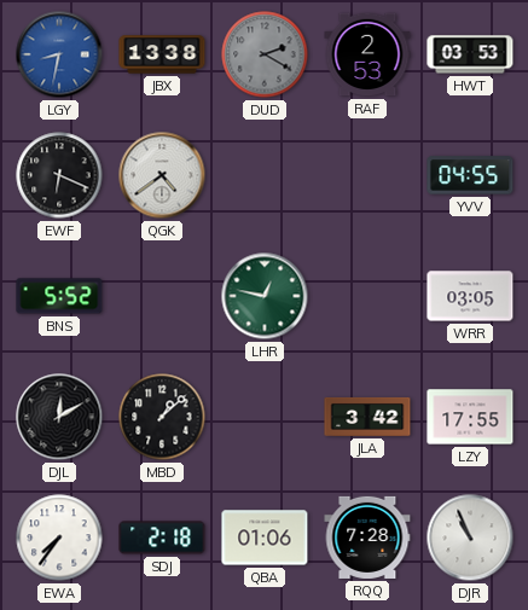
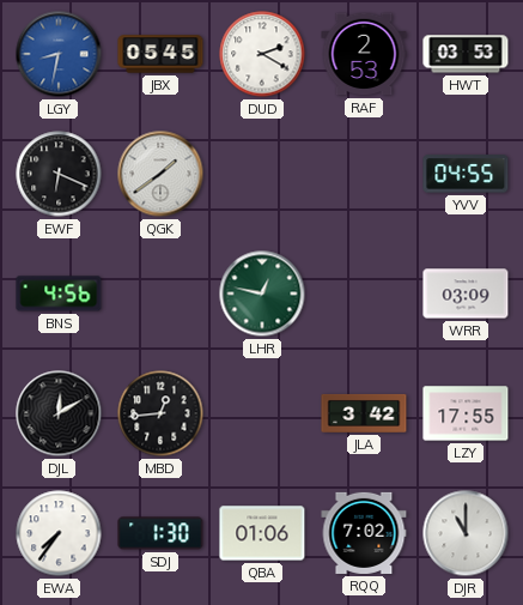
JBX: 13:38 -> 05:45
DUD dial: grey -> white
QGK: 4:39 -> 1:39
BNS: 5:52 -> 4:56
WRR: 03:05 -> 03:09
MBD: 1:08 -> 12:44
SDJ: 2:18 -> 1:30
RQQ: 7:28 -> 7:02
DJR: 10:56 -> 11:00
